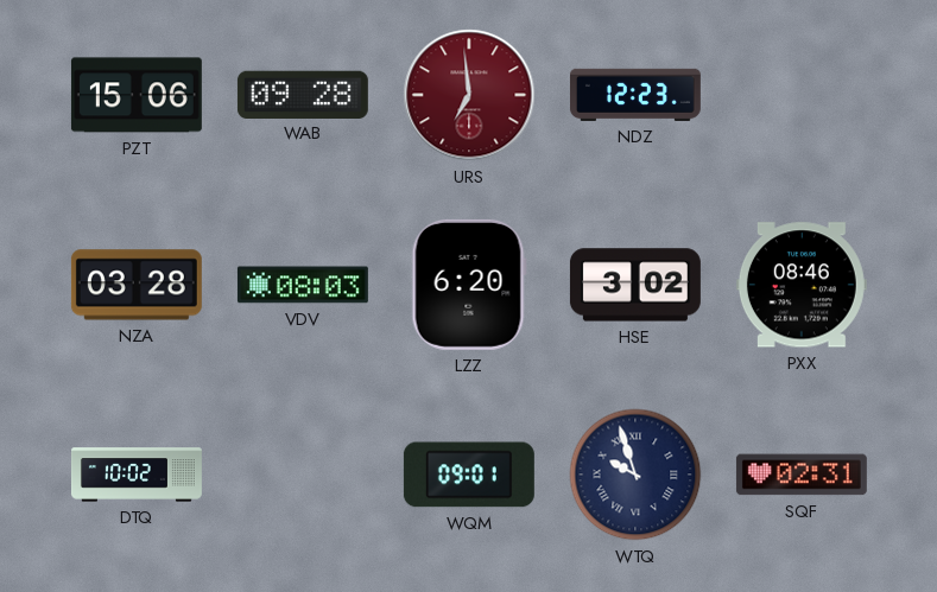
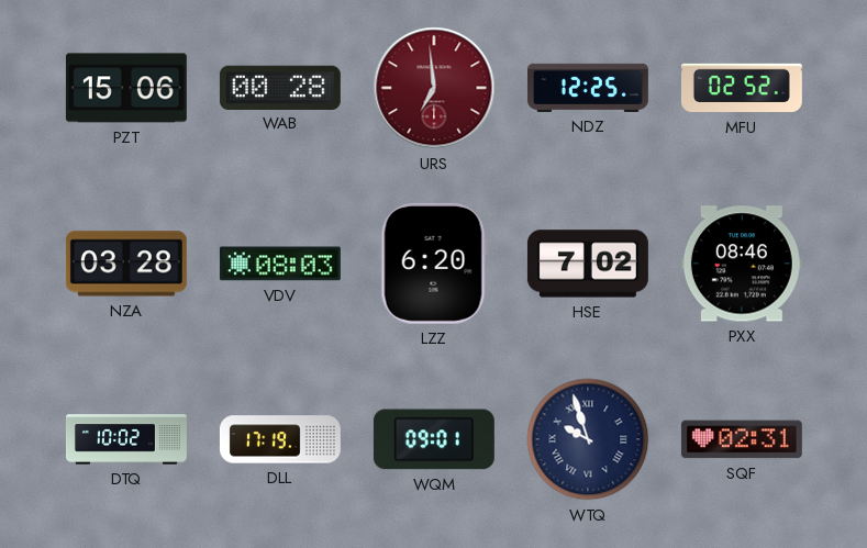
WAB: 09:28 -> 00:28
NDZ: 12:23 -> 12:25
MFU: none -> 02:52
HSE: 3:02 -> 7:02
DLL: none -> 17:19
